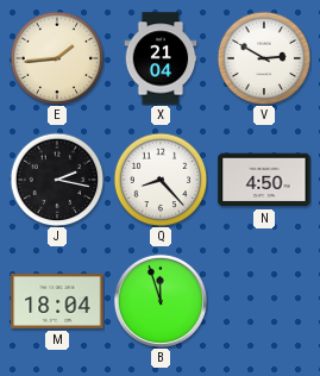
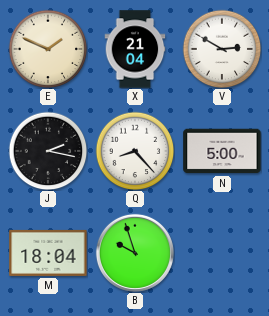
E: 1:44 -> 1:49
N: 4:50 -> 5:00
B: 11:57 -> 9:57
